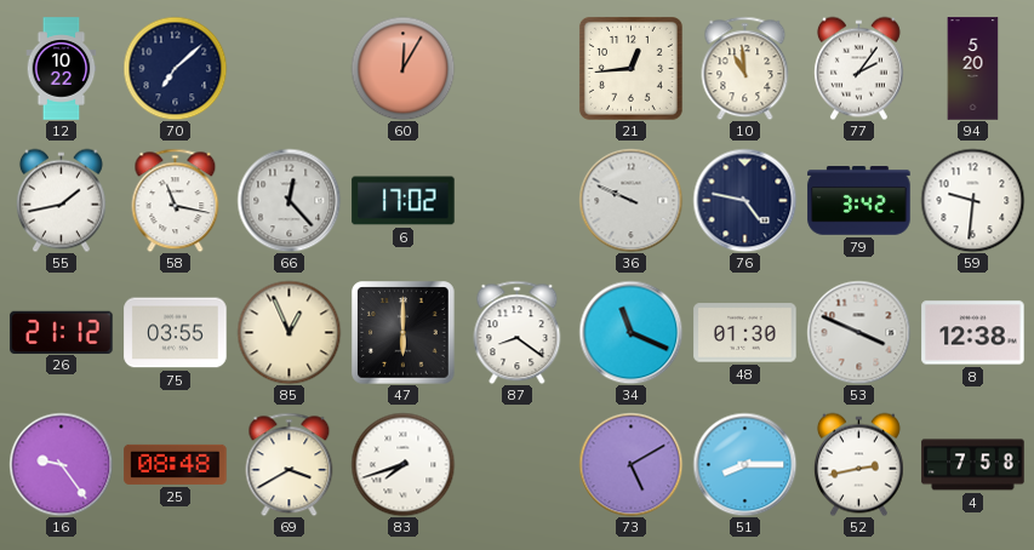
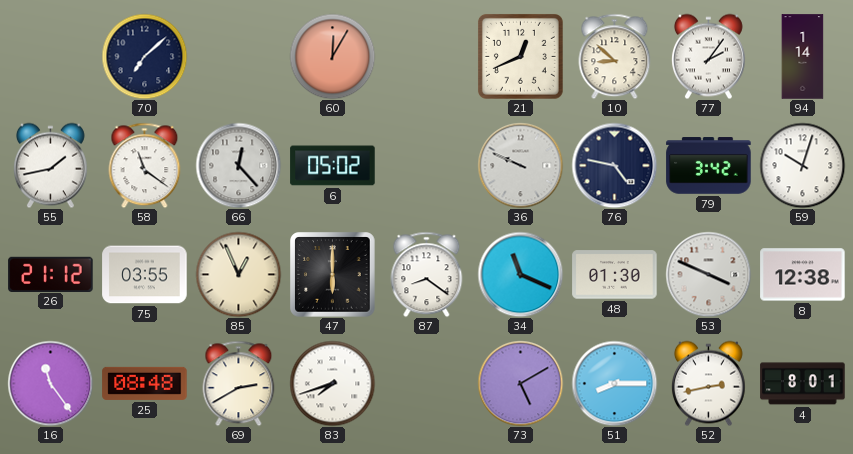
12: 10:22 -> none
21: 12:44 -> 12:41
10: 10:59 -> 8:52
94: 5:20 -> 1:14
58: 11:17 -> 11:21
6: 17:02 -> 05:02
59: 9:31 -> 10:03
16: 9:24 -> 11:24
69: 3:40 -> 2:40
4: 7:58 -> 8:01
